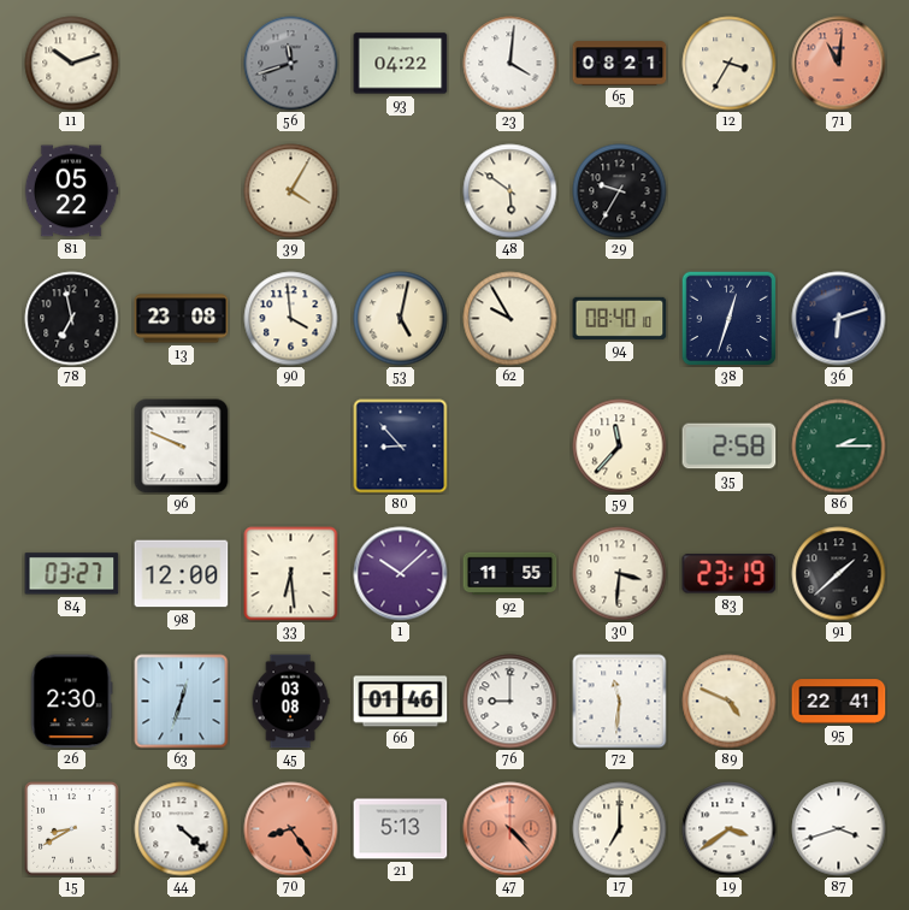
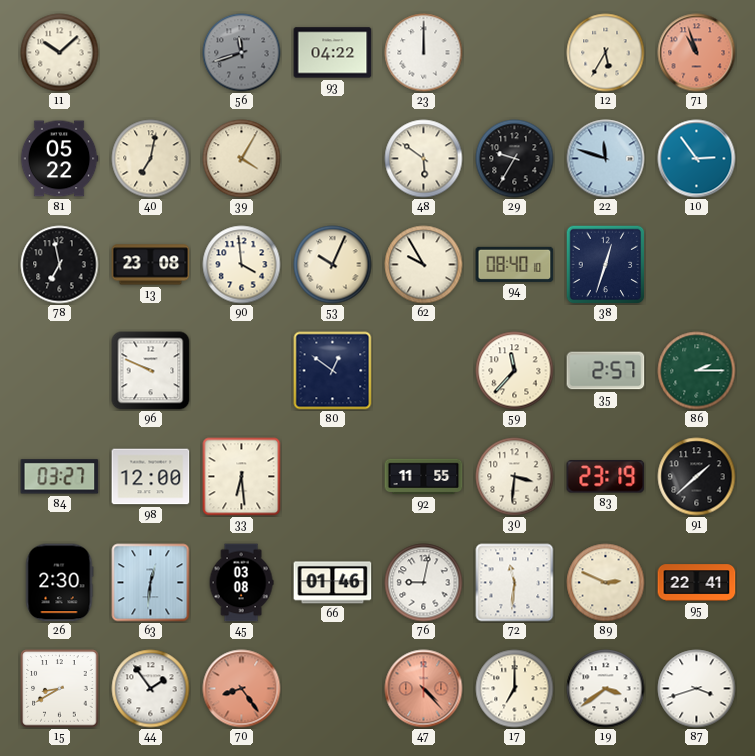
11: 10:12 -> 10:08
23: 4:01 -> 12:00
65: 08:21 -> none
12: 3:35 -> 5:35
71: 11:01 -> 10:57
40: none -> 7:02
22: none -> 11:48
10: none -> 2:54
53: 5:02 -> 10:04
36: 6:12 -> none
80: 8:53 -> 12:51
35: 2:58 -> 2:57
1: 10:08 -> none
63: 12:33 -> 12:31
76: 9:00 -> 9:02
89: 4:49 -> 2:49
44: 4:22 -> 1:54
21: 5:13 -> none
